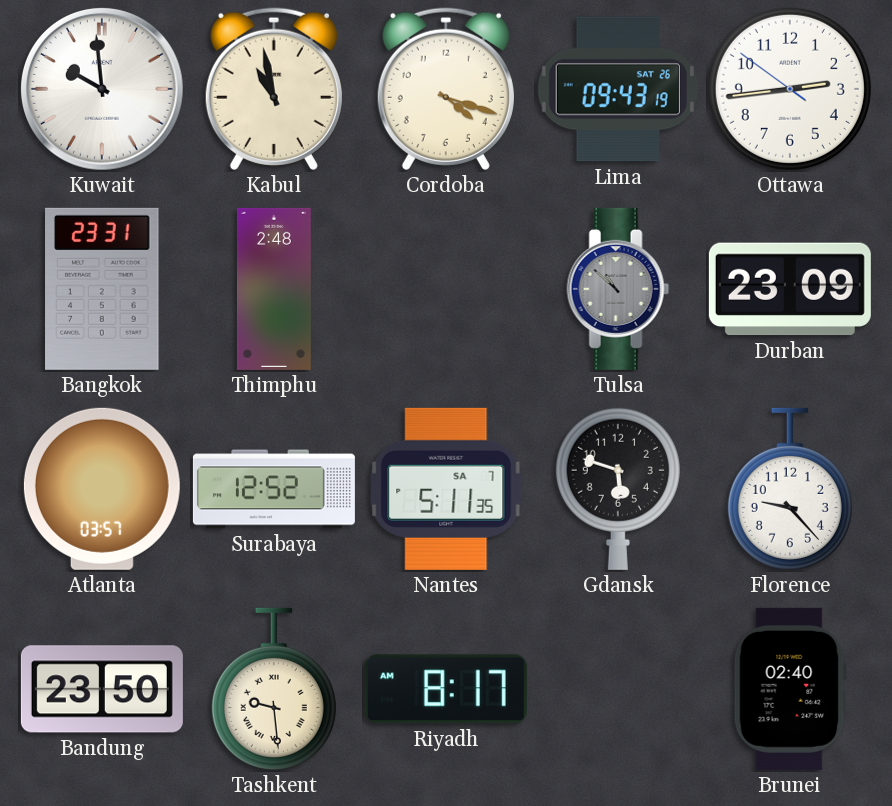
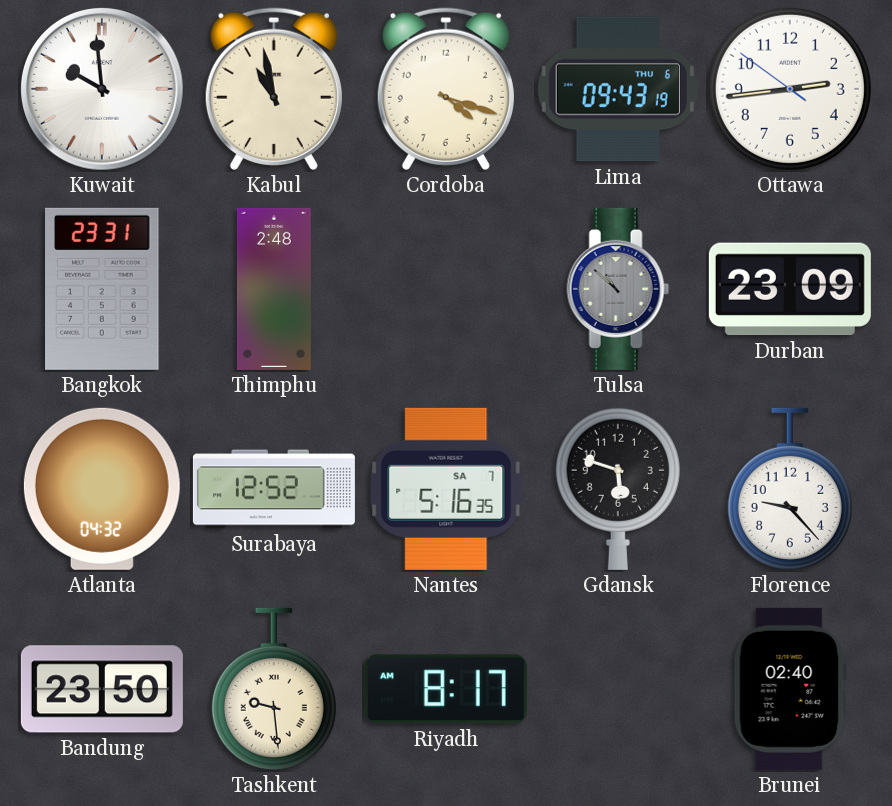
Lima date: SAT 26 -> THU 6
Atlanta: 03:57 -> 04:32
Nantes: 5:11 -> 5:16
